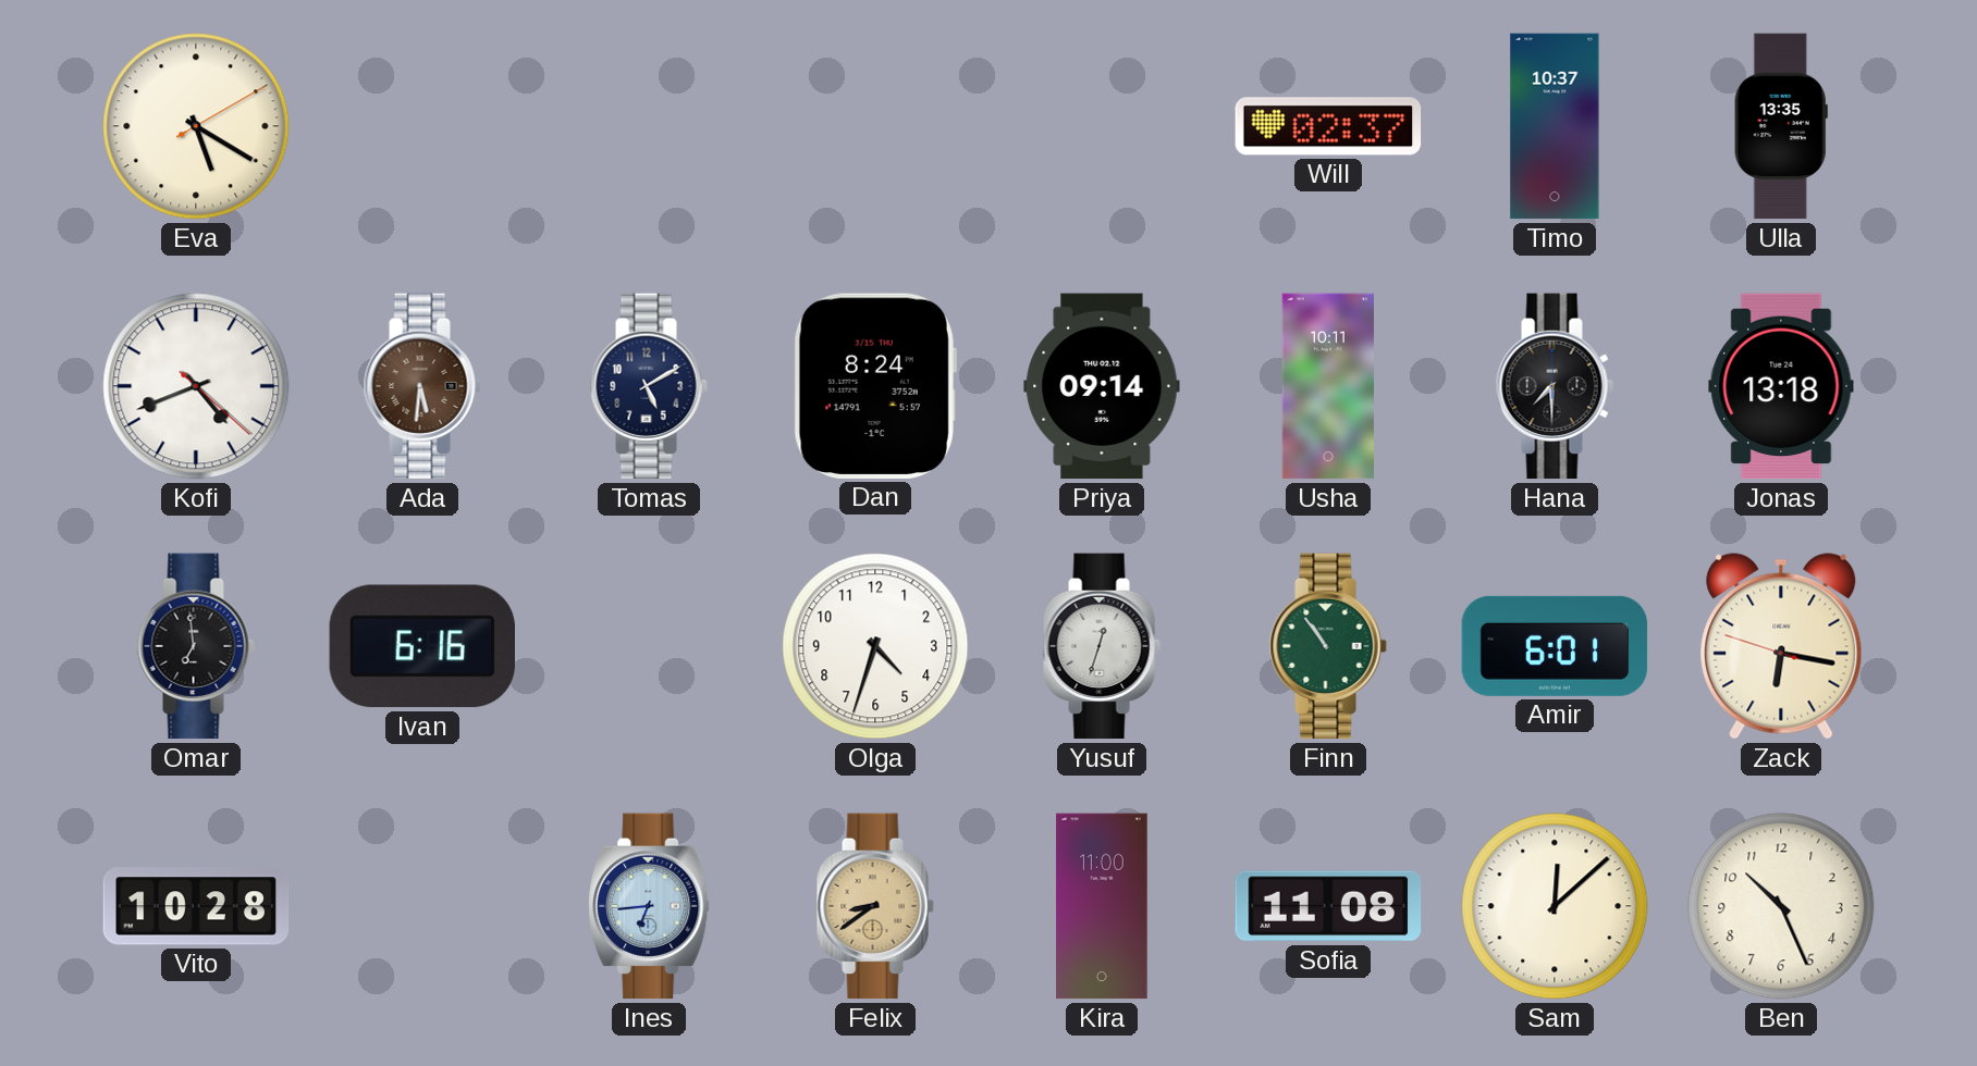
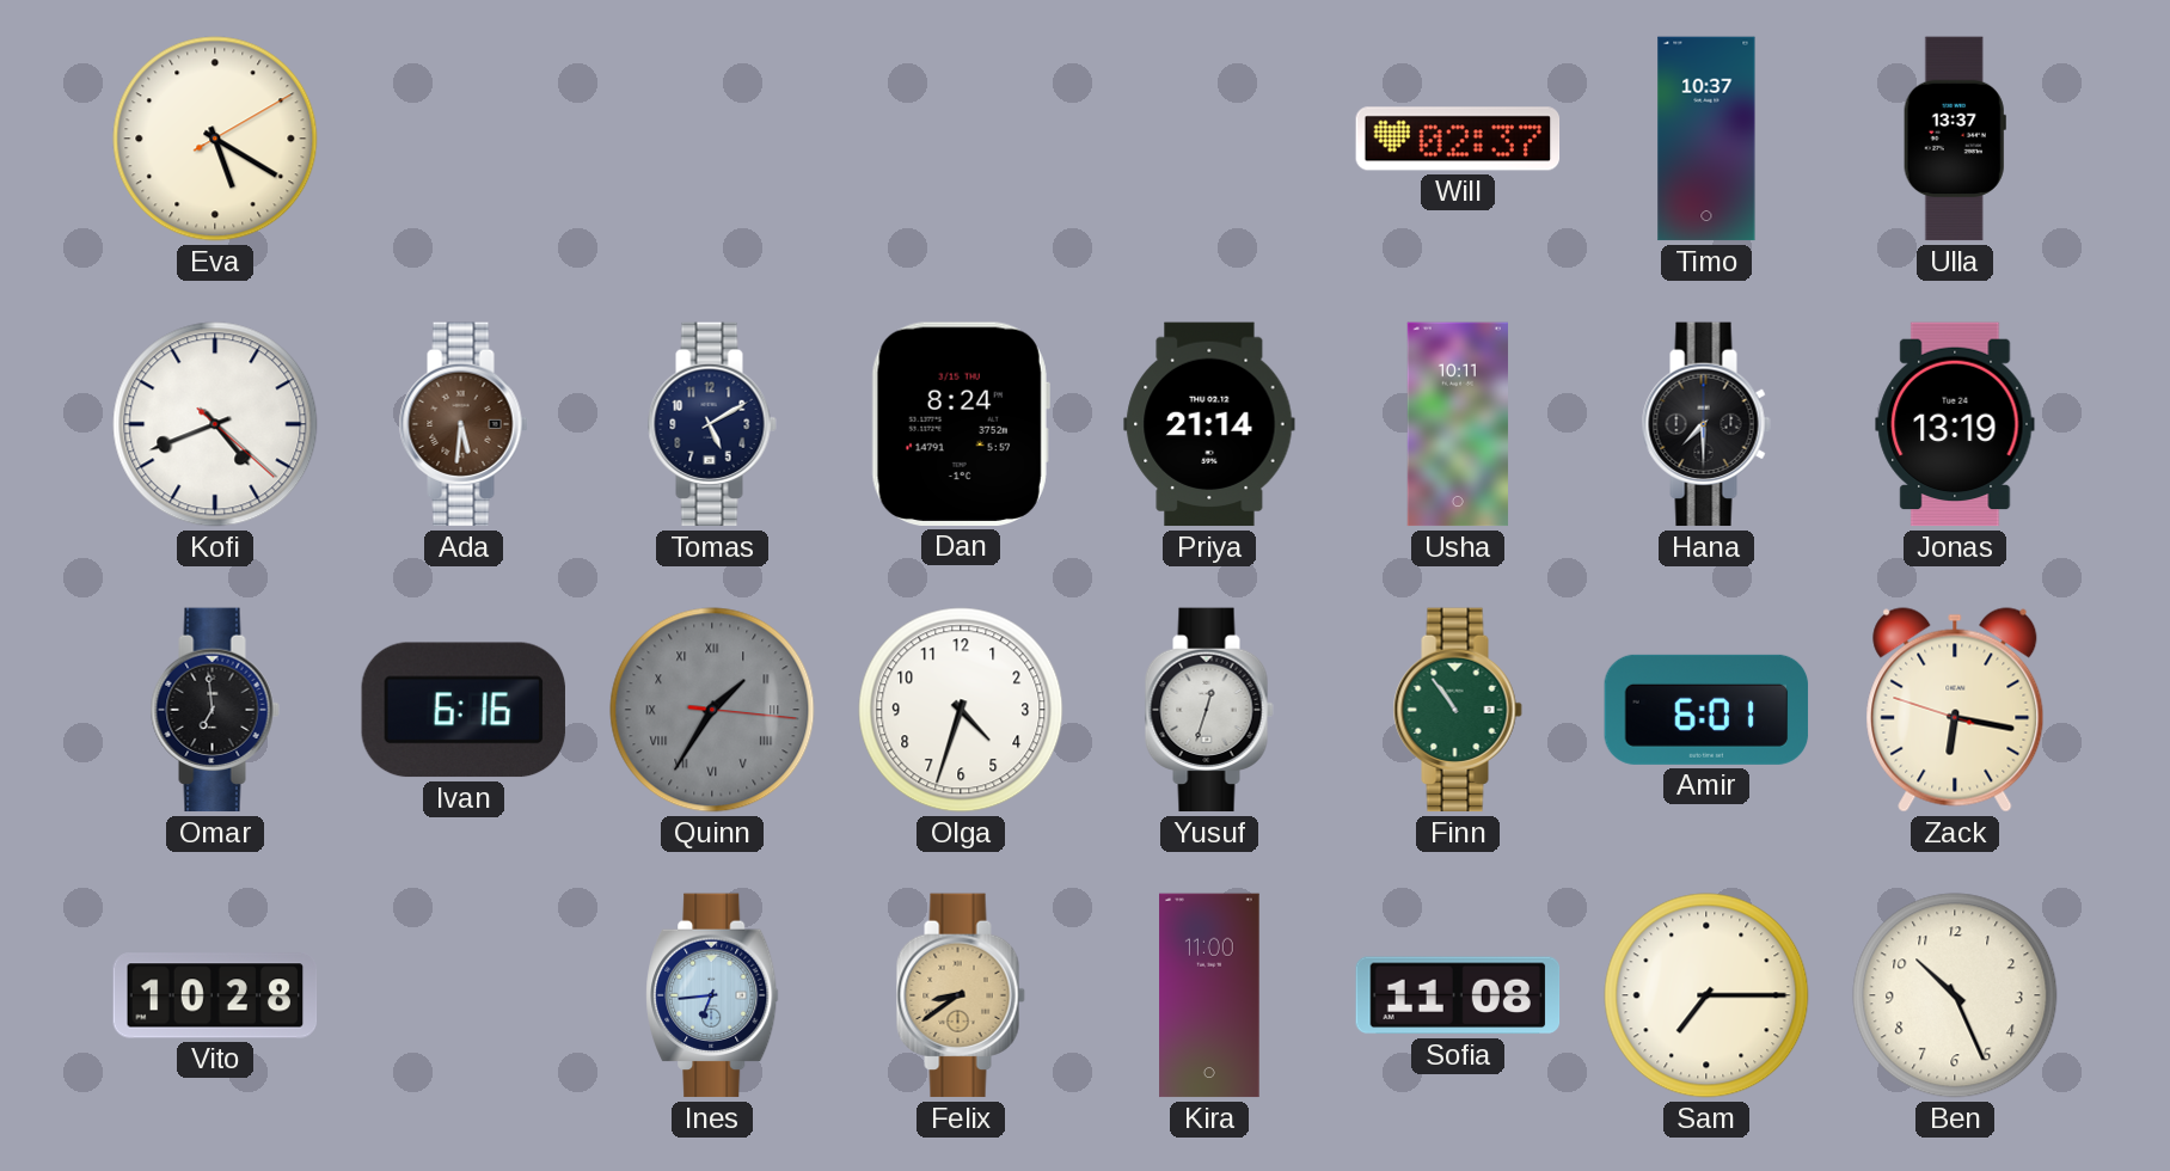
Ulla: 13:35 -> 13:37
Priya: 09:14 -> 21:14
Jonas: 13:18 -> 13:19
Quinn: none -> 1:35
Sam: 12:08 -> 7:15
